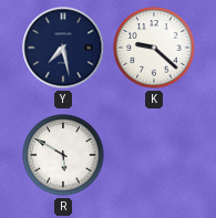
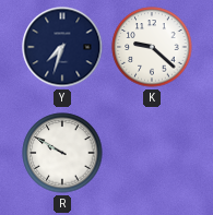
Y: 7:28 -> 7:33
R: 5:50 -> 9:50
